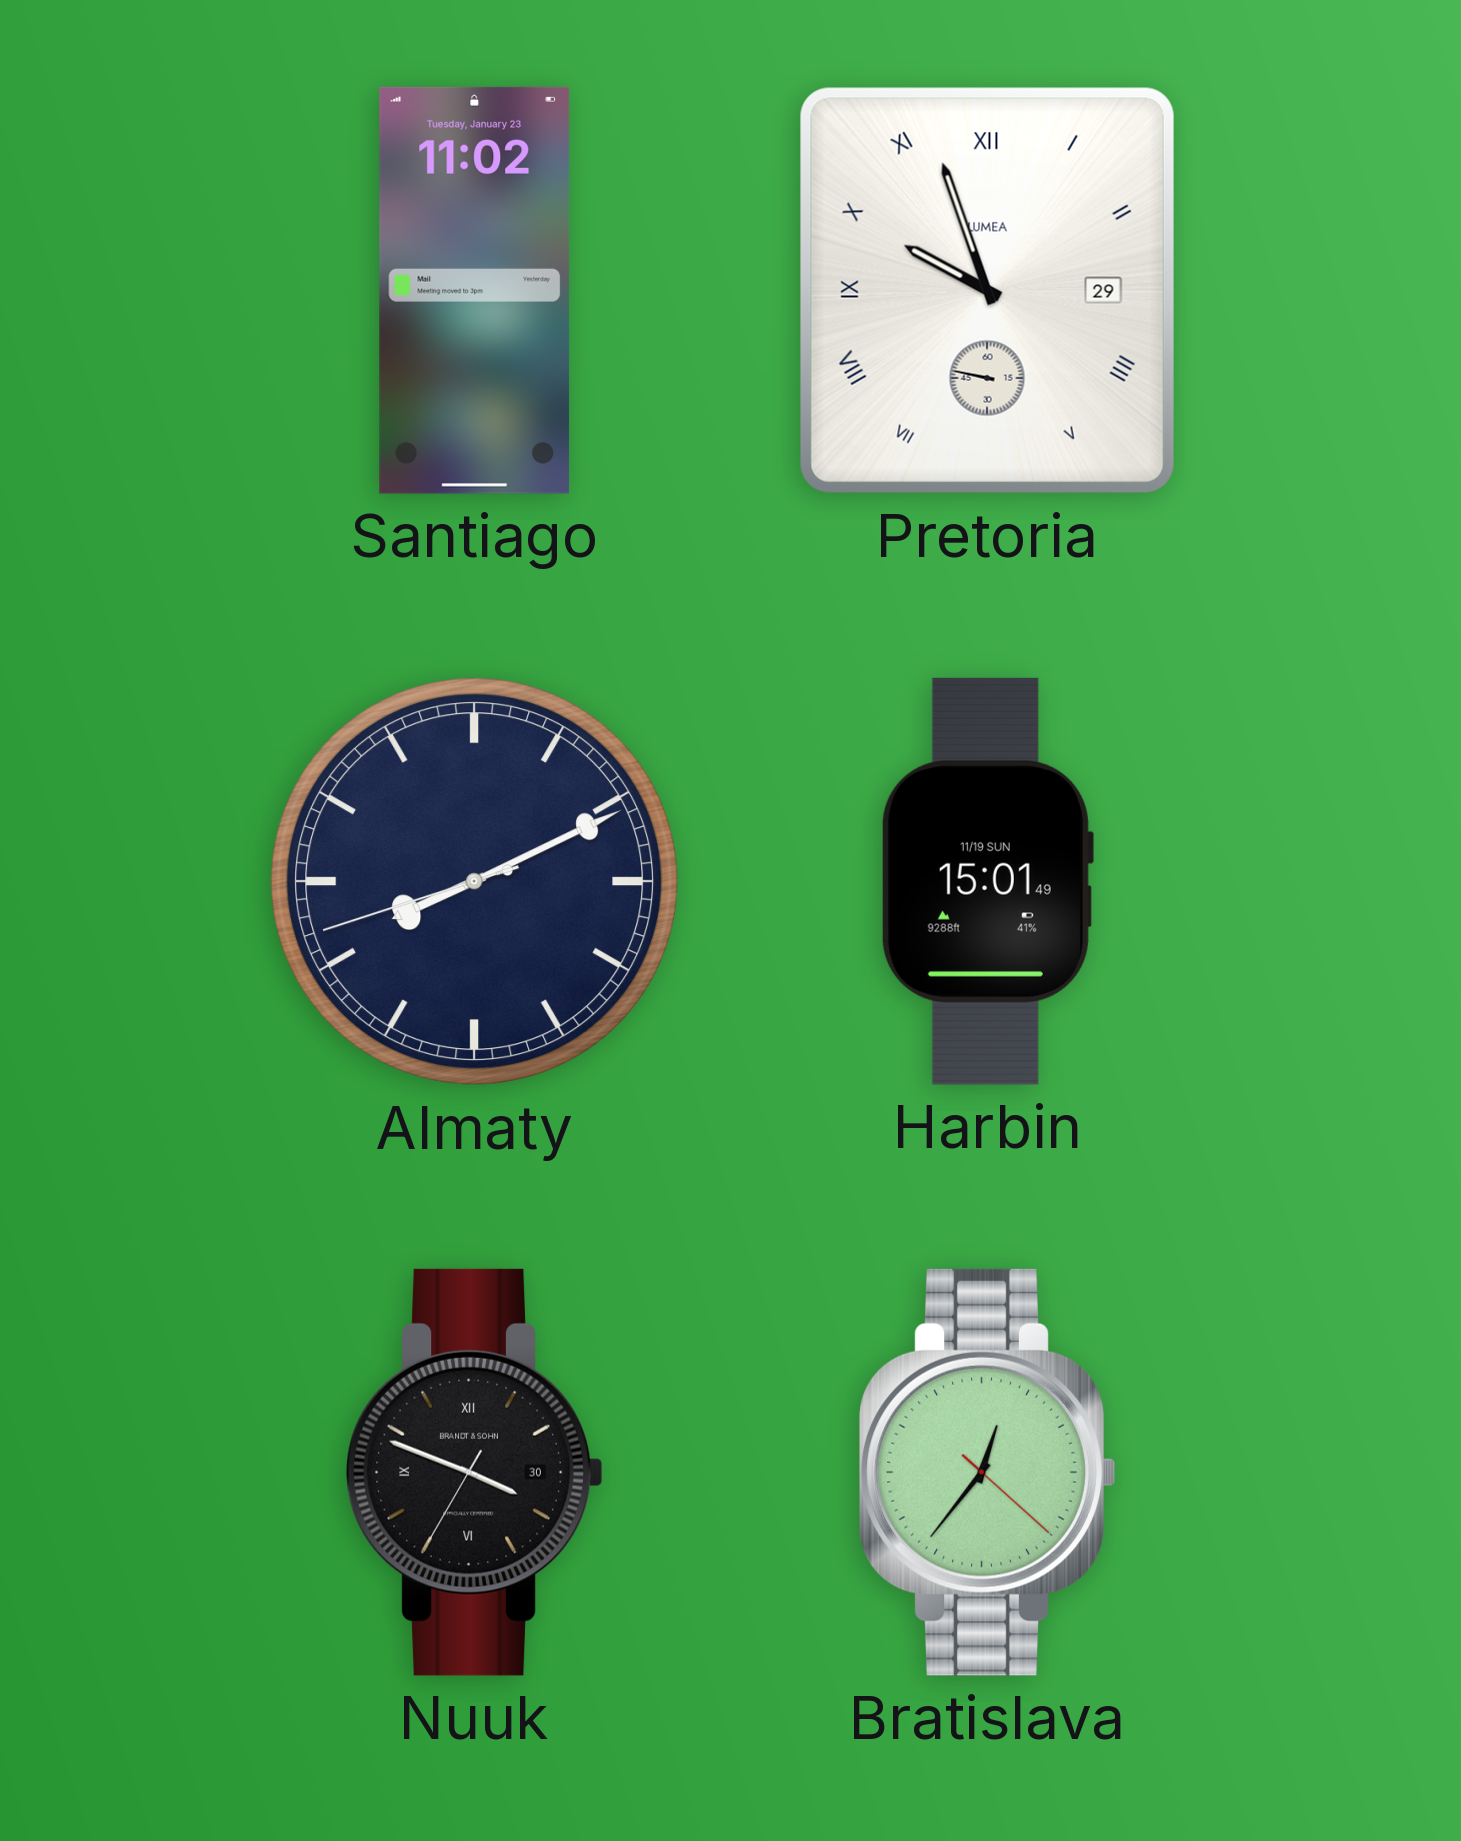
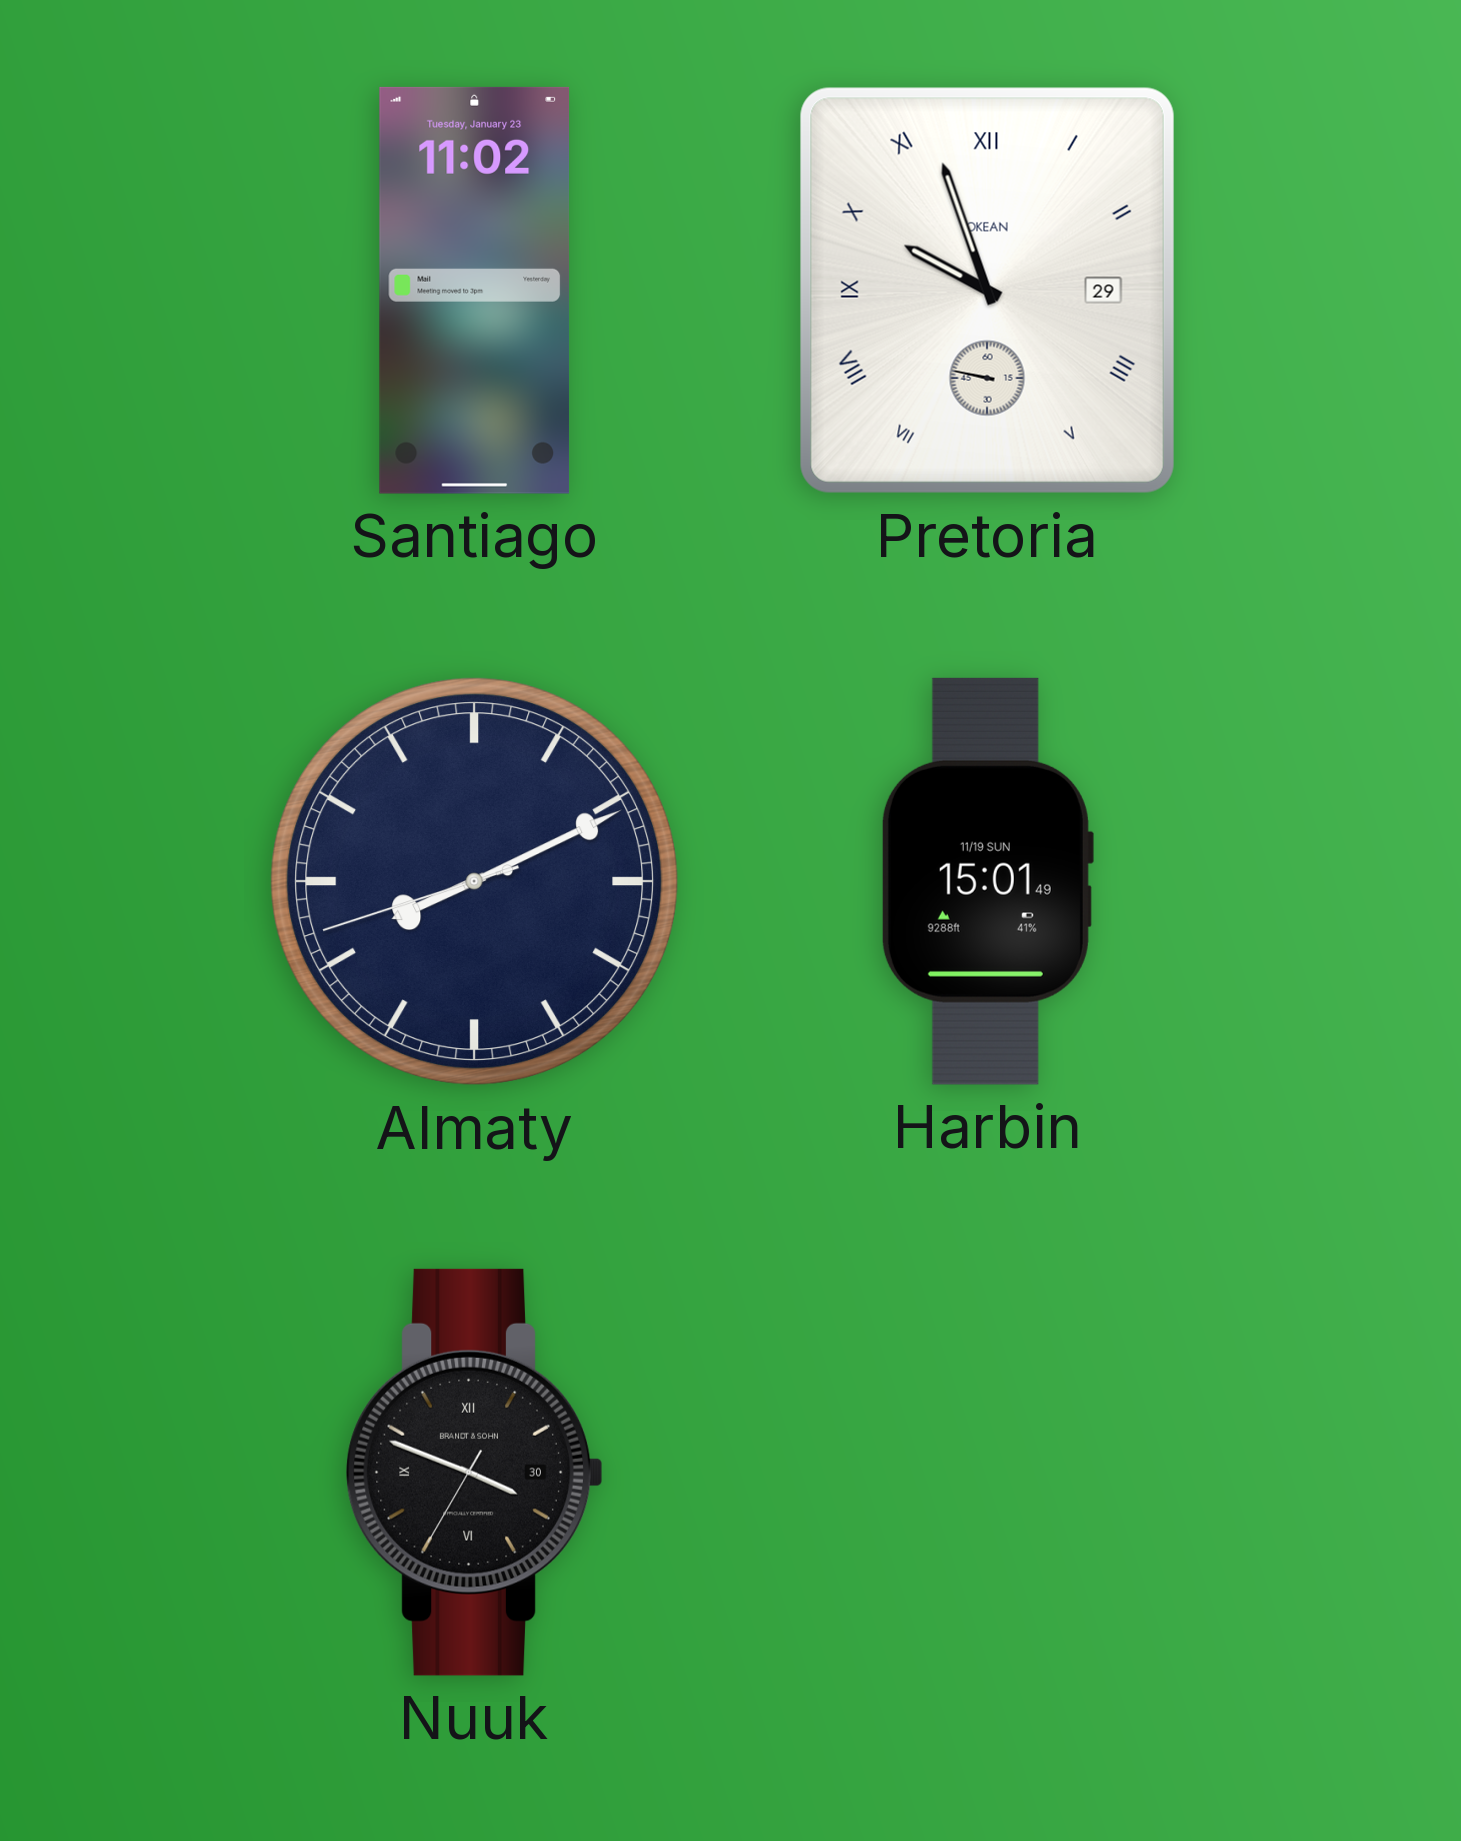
Pretoria brand: LUMEA -> OKEAN
Bratislava: 12:36 -> none
